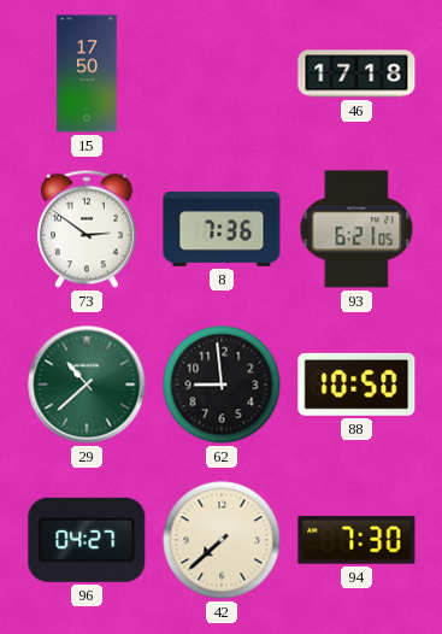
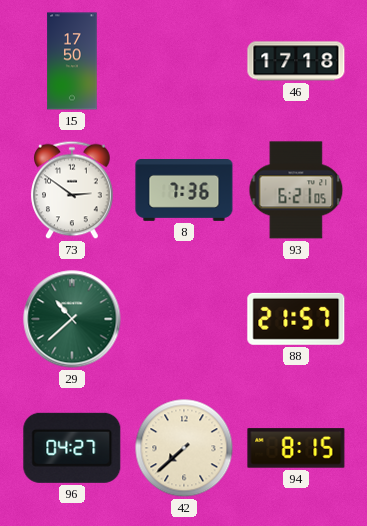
62: 8:59 -> none
88: 10:50 -> 21:57
94: 7:30 -> 8:15
